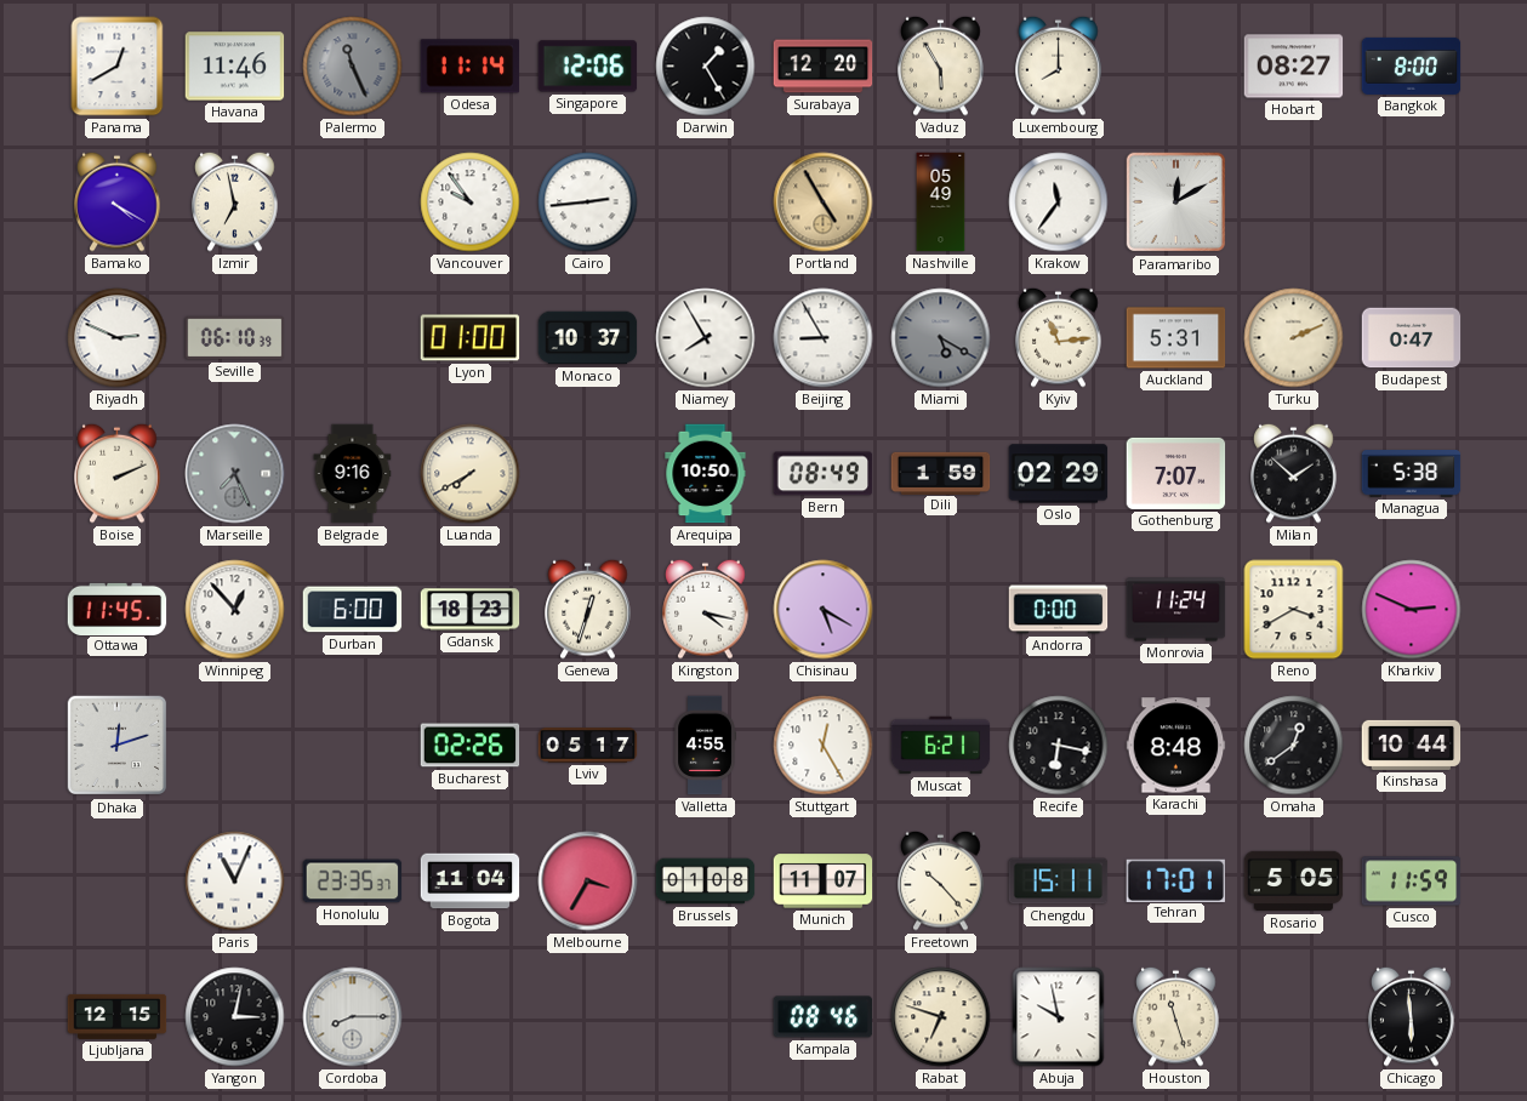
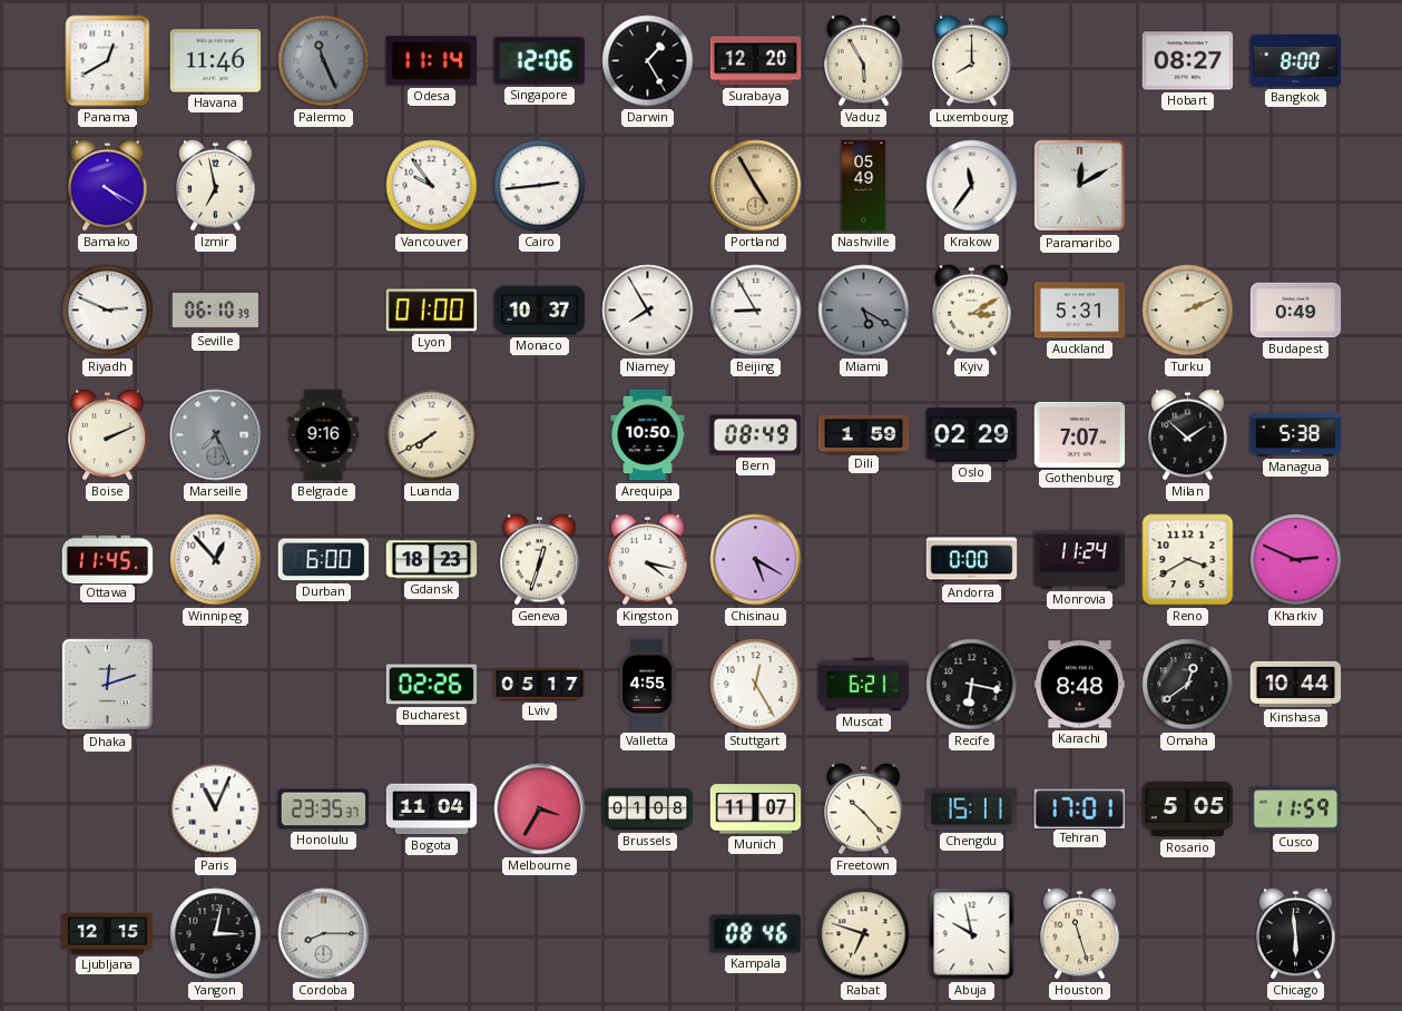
Kyiv: 11:14 -> 3:10
Budapest: 0:47 -> 0:49
